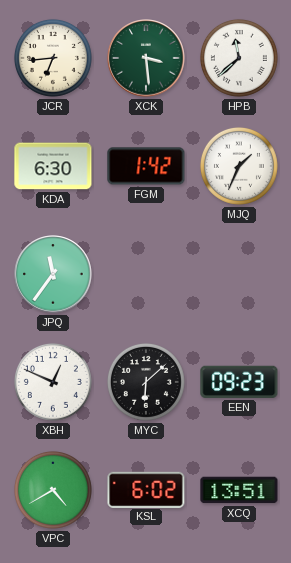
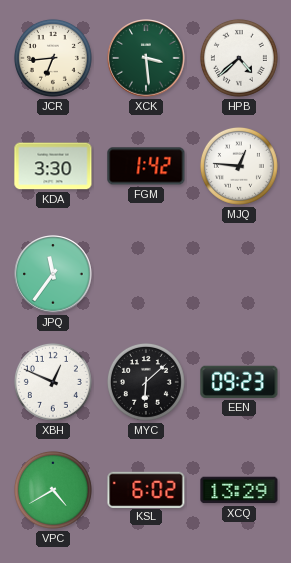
HPB: 11:38 -> 4:38
KDA: 6:30 -> 3:30
MJQ: 1:34 -> 12:46
XCQ: 13:51 -> 13:29
